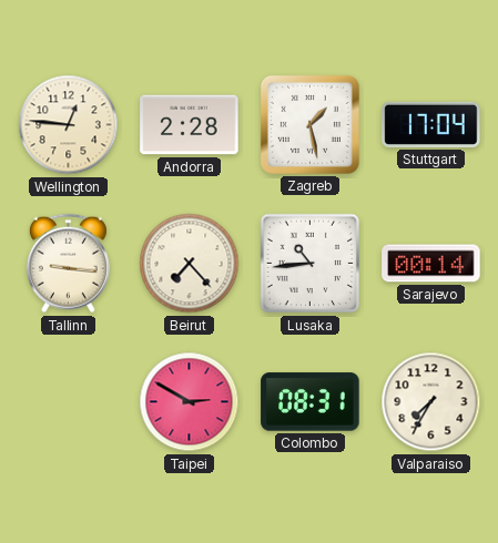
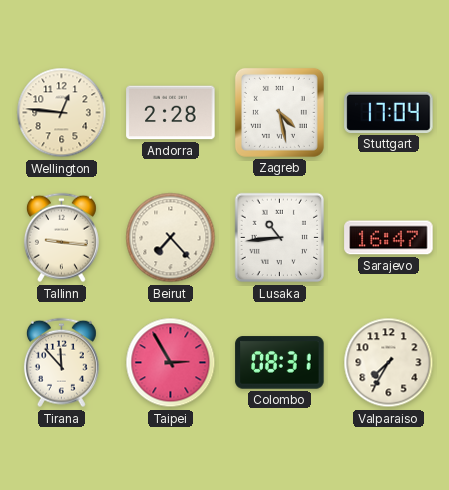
Zagreb: 1:28 -> 4:28
Sarajevo: 00:14 -> 16:47
Tirana: none -> 11:53
Taipei: 2:50 -> 2:55
